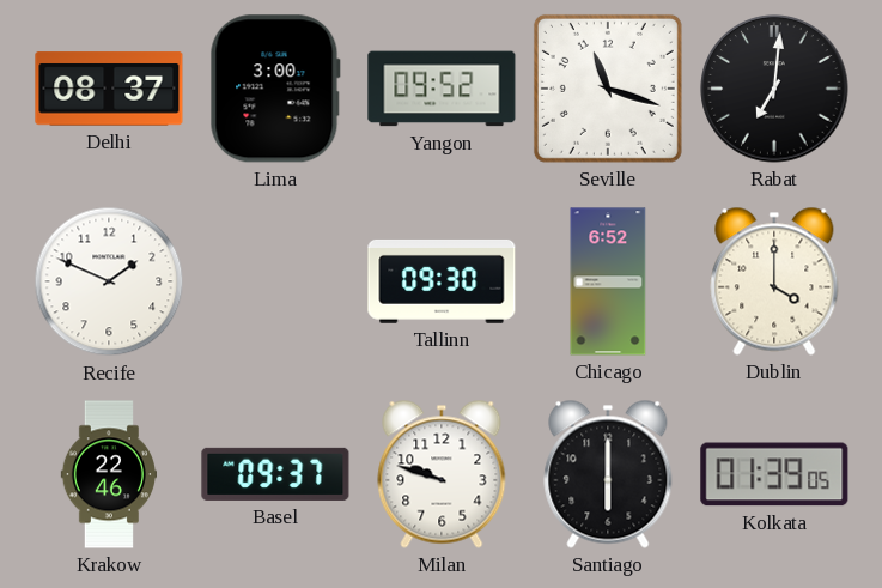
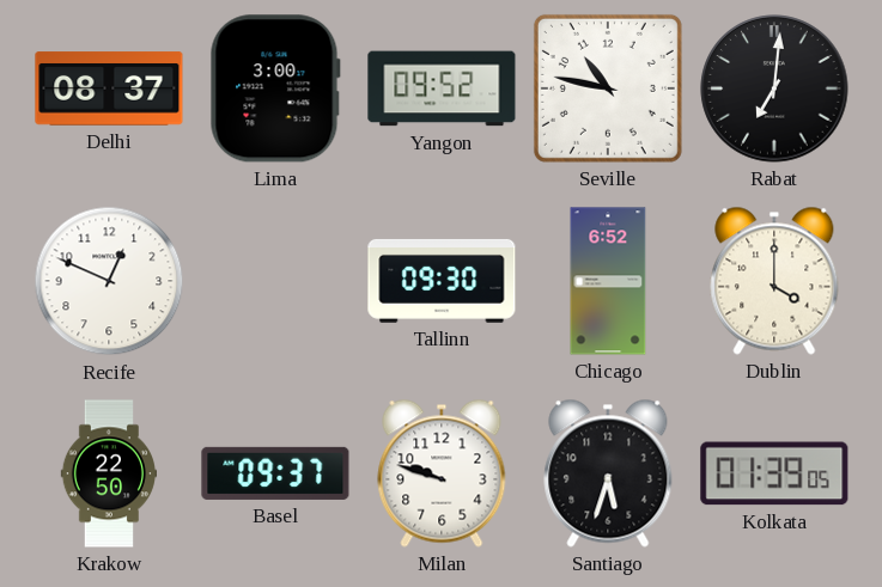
Seville: 11:18 -> 10:47
Recife: 1:49 -> 12:49
Krakow: 22:46 -> 22:50
Santiago: 6:00 -> 5:33
